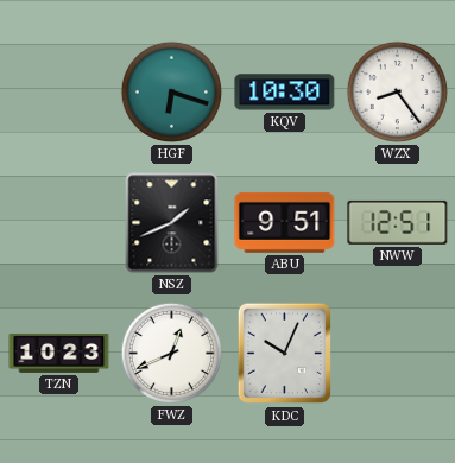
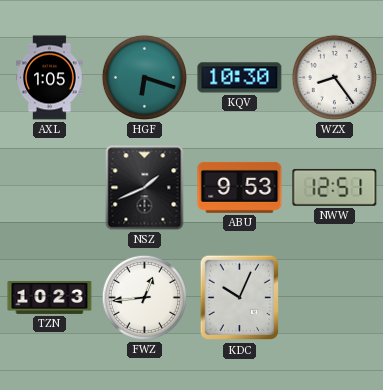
AXL: none -> 1:05
ABU: 9:51 -> 9:53
FWZ: 12:41 -> 12:44
